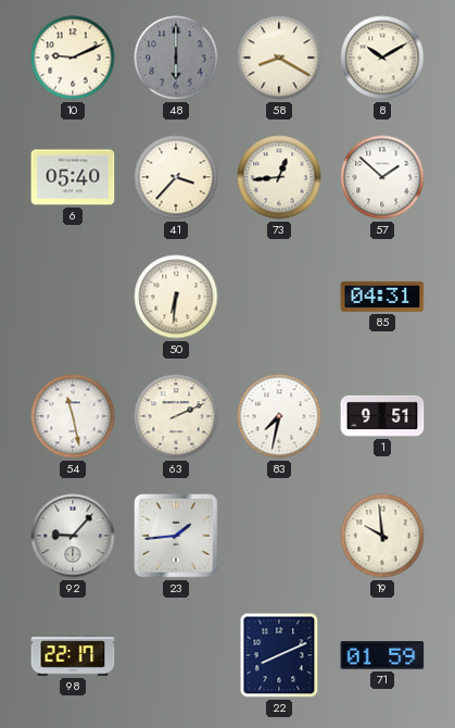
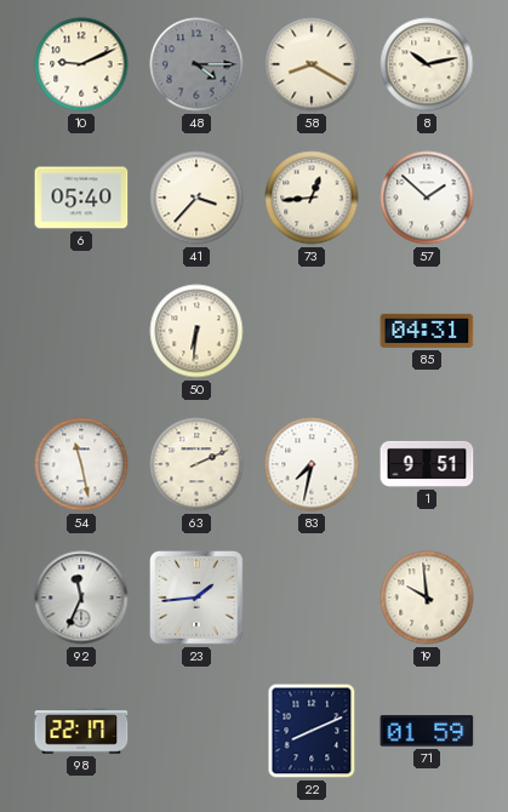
48: 6:00 -> 4:15
8: 10:10 -> 10:13
92: 9:07 -> 11:34
